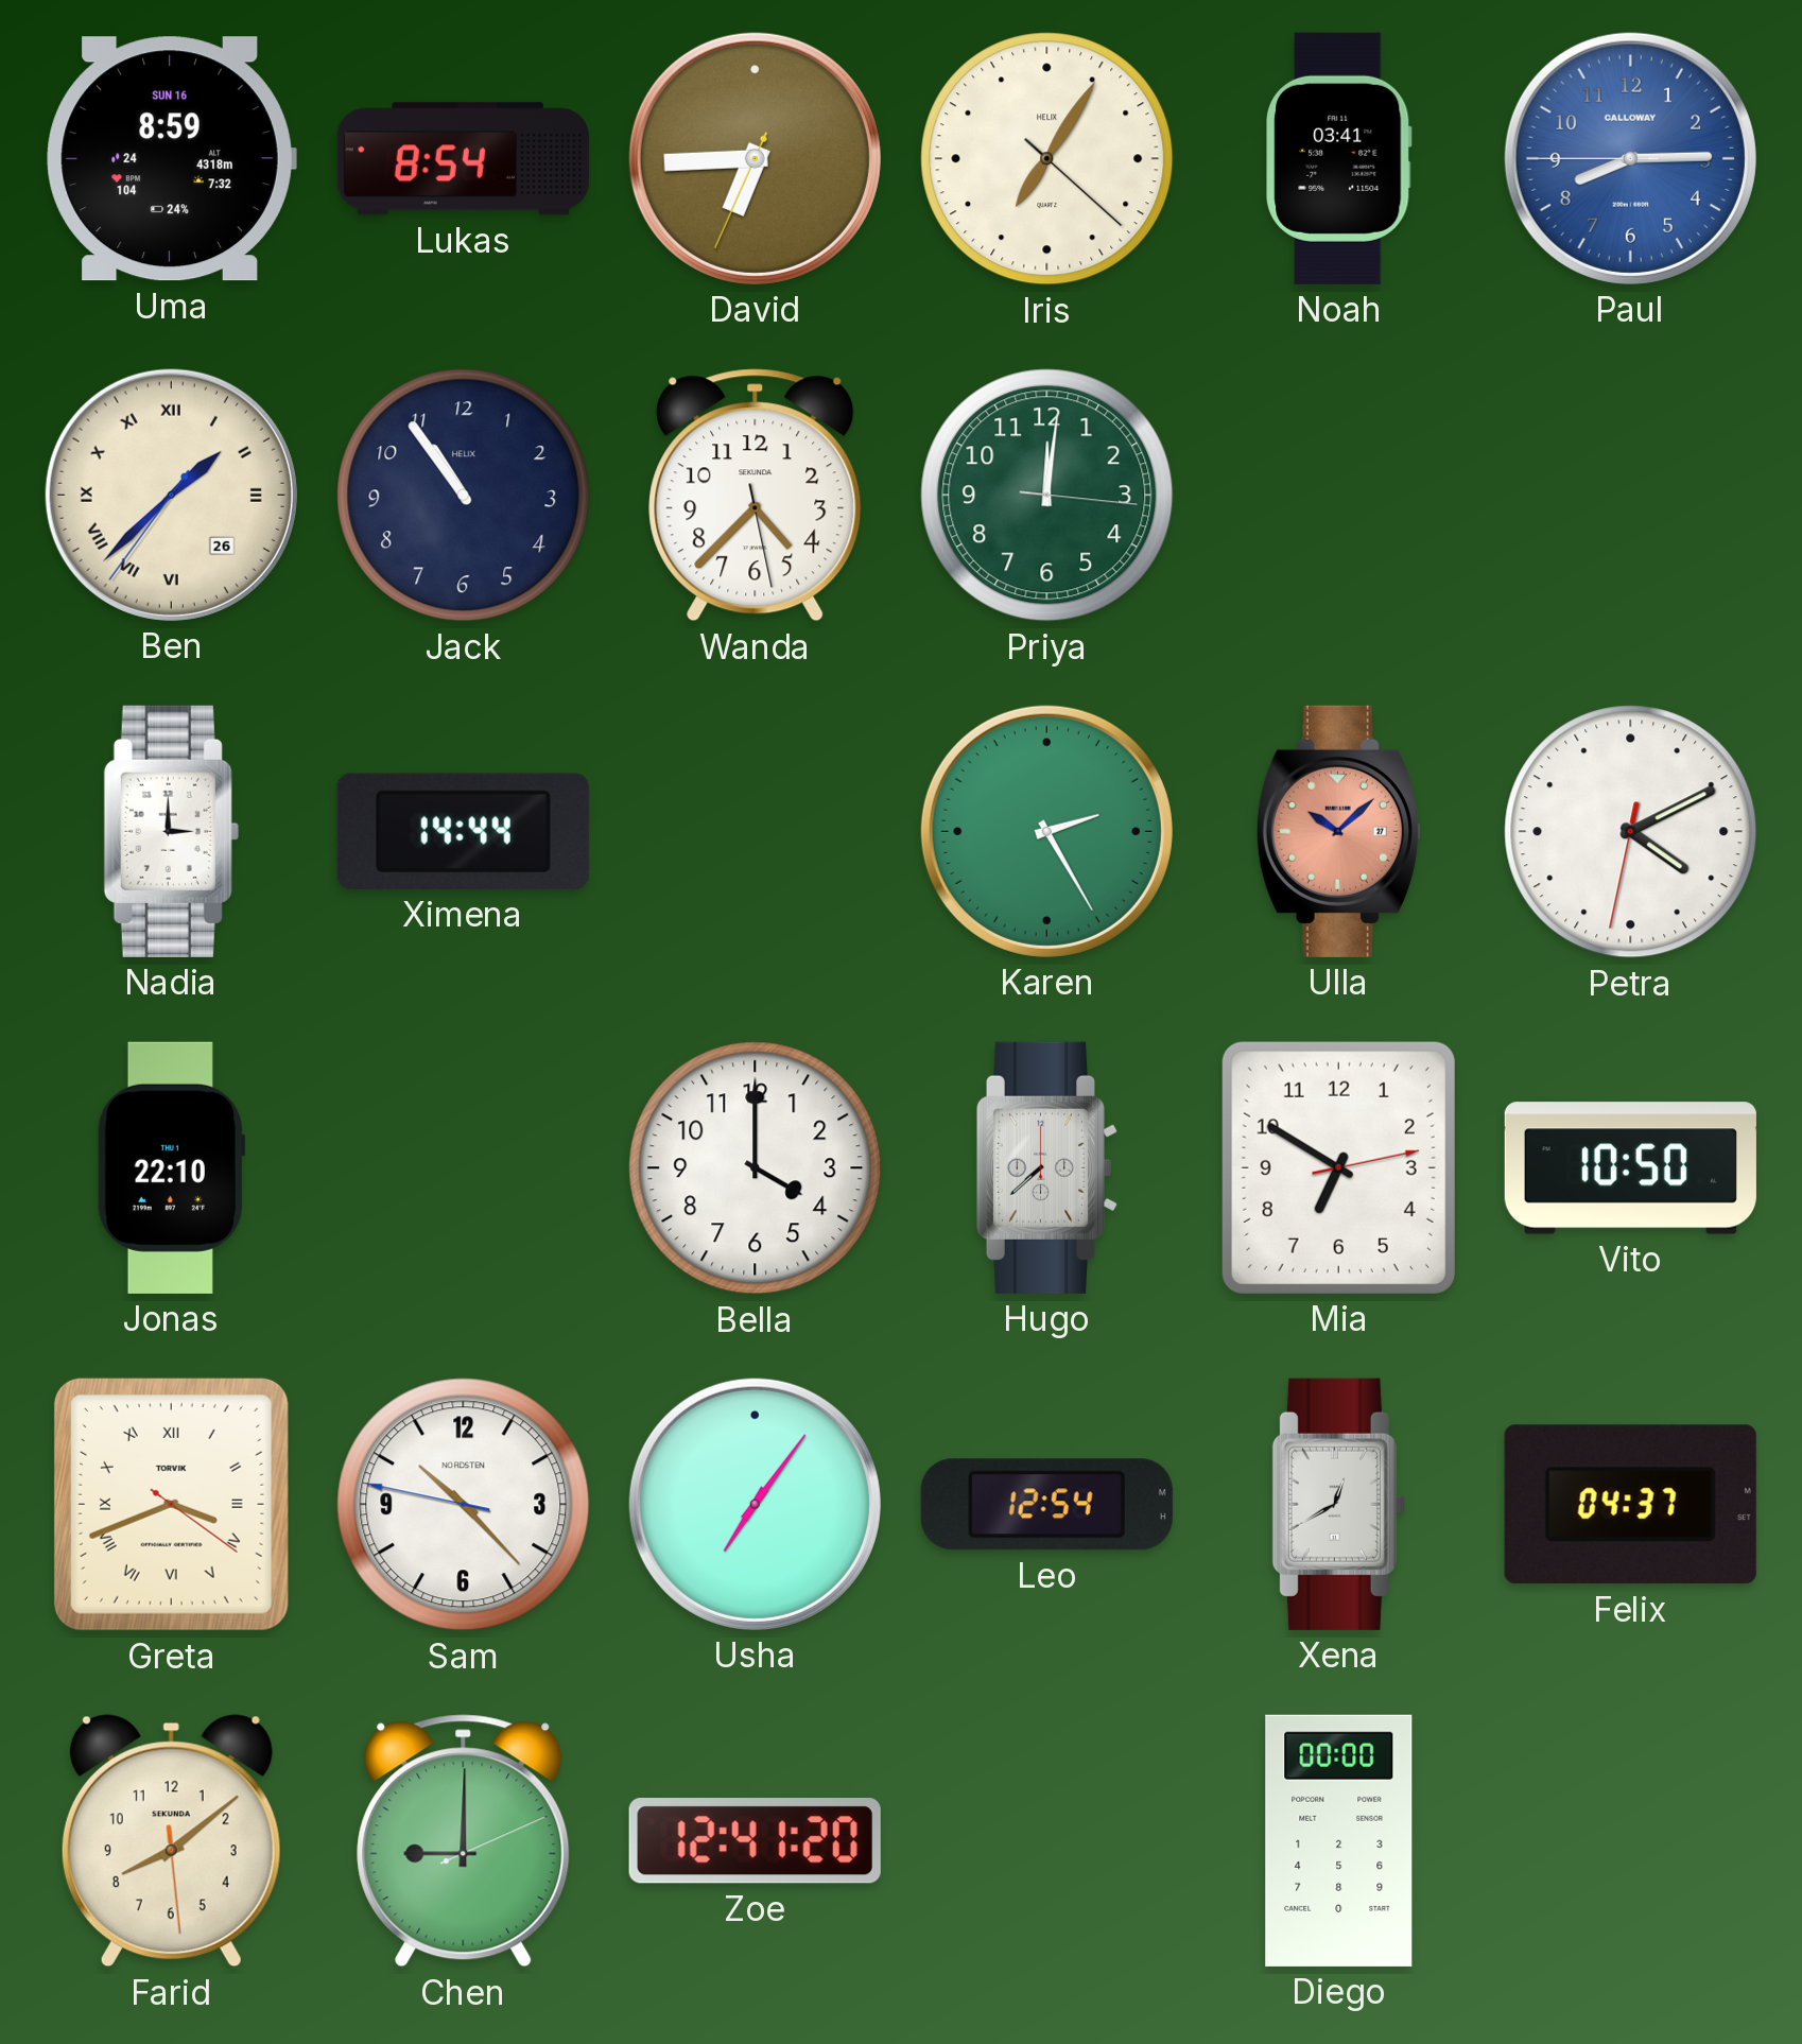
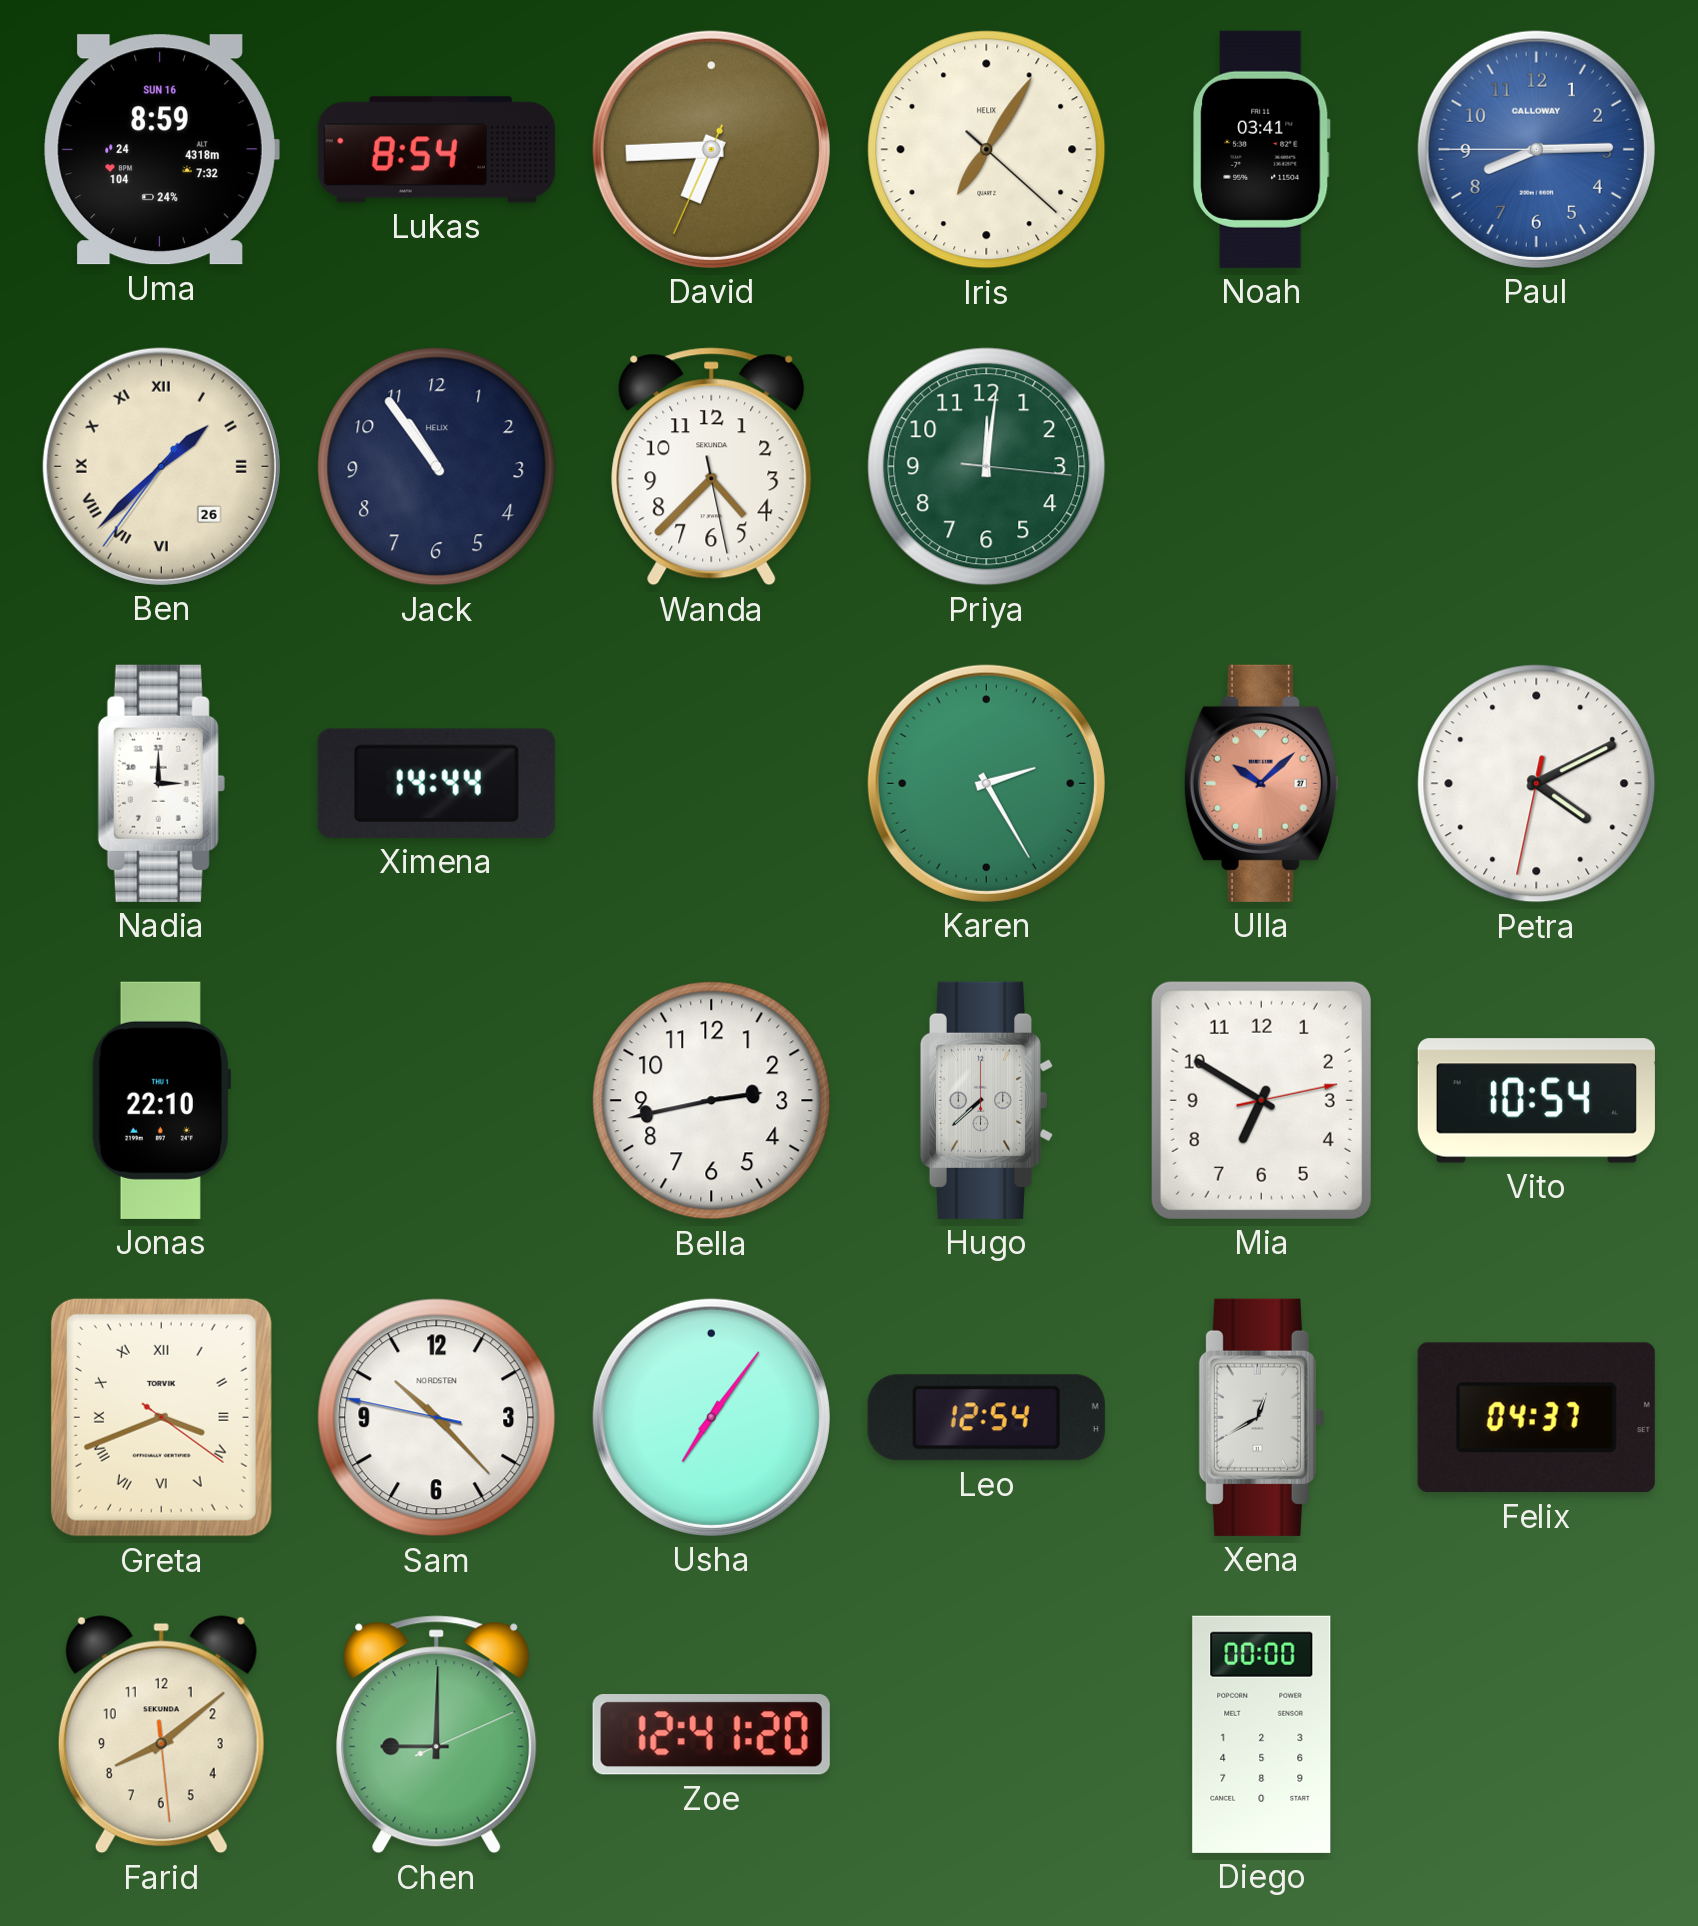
Bella: 4:00 -> 2:43
Vito: 10:50 -> 10:54
